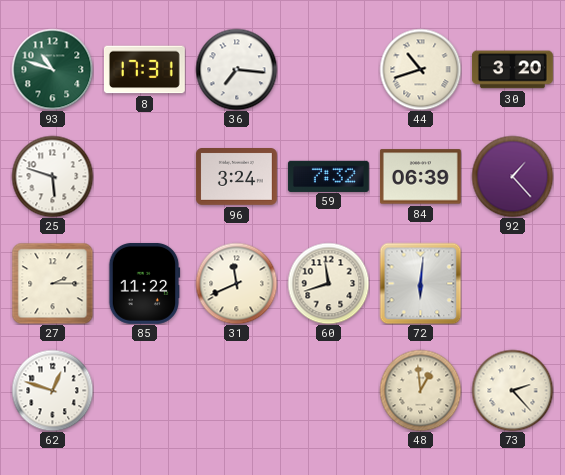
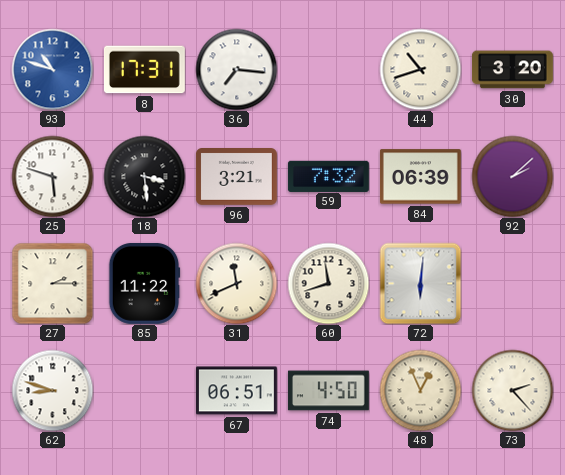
93 dial: green -> blue
18: none -> 3:29
96: 3:24 -> 3:21
92: 1:23 -> 2:08
62: 12:48 -> 8:48
67: none -> 06:51
74: none -> 4:50
48: 12:59 -> 12:56
